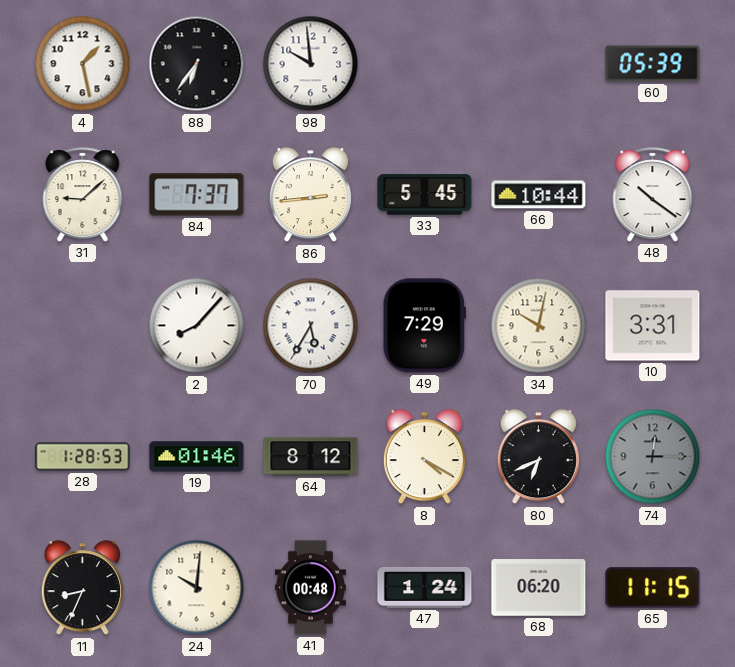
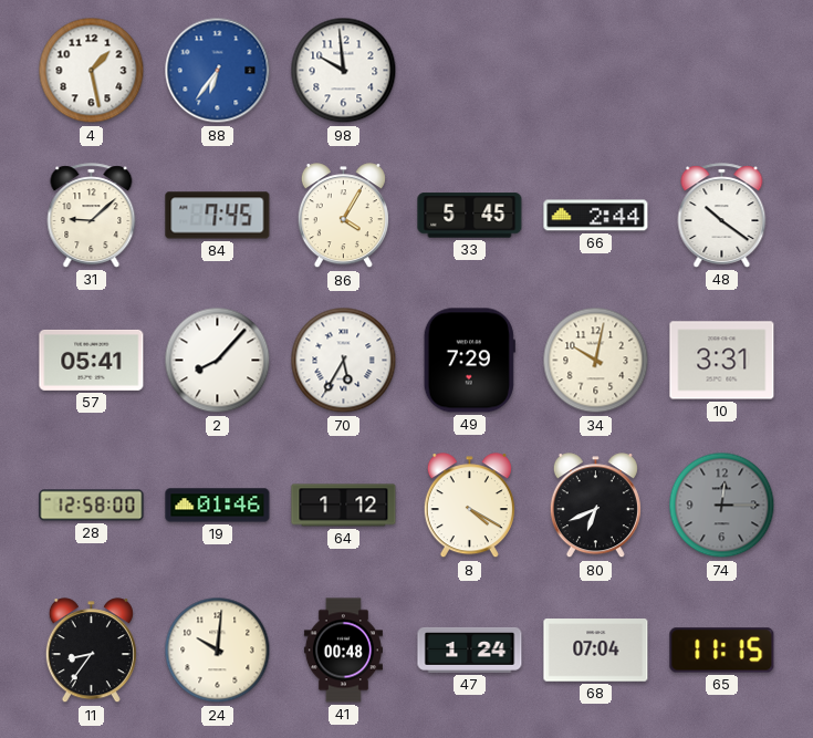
88 dial: black -> blue
60: 05:39 -> none
84: 7:37 -> 7:45
86: 2:44 -> 4:05
66: 10:44 -> 2:44
57: none -> 05:41
28: 1:28 -> 12:58
64: 8:12 -> 1:12
11: 8:34 -> 8:36
68: 06:20 -> 07:04
